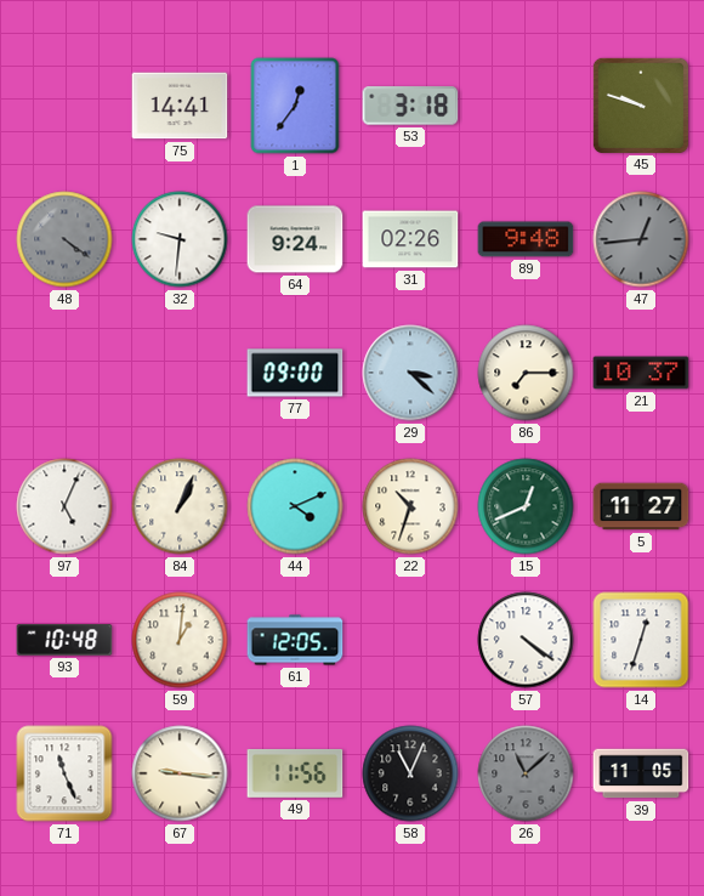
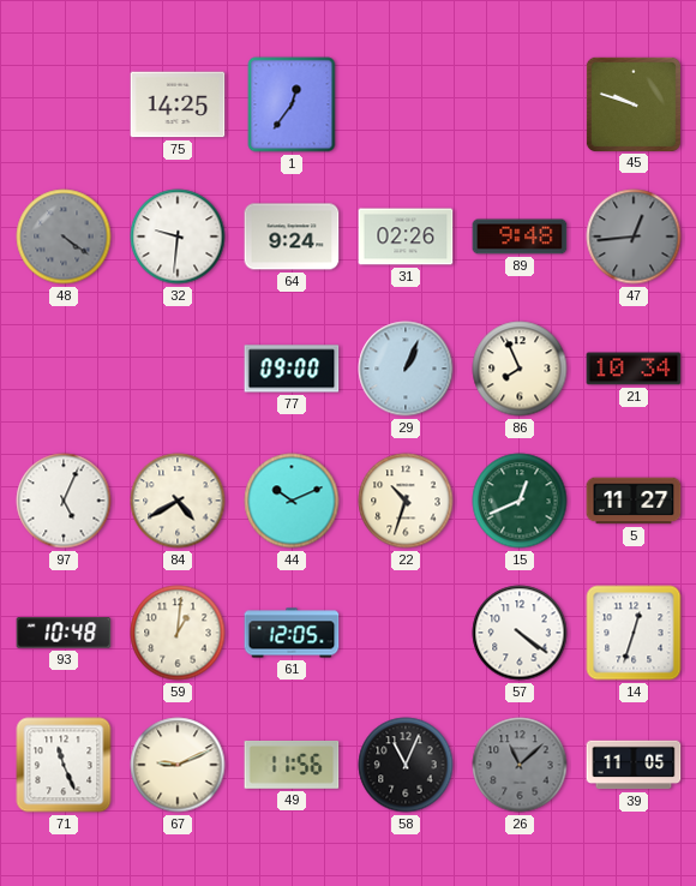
75: 14:41 -> 14:25
53: 3:18 -> none
29: 3:22 -> 1:04
86: 7:15 -> 7:56
21: 10:37 -> 10:34
84: 1:04 -> 4:40
44: 4:11 -> 10:11
67: 9:16 -> 9:11
